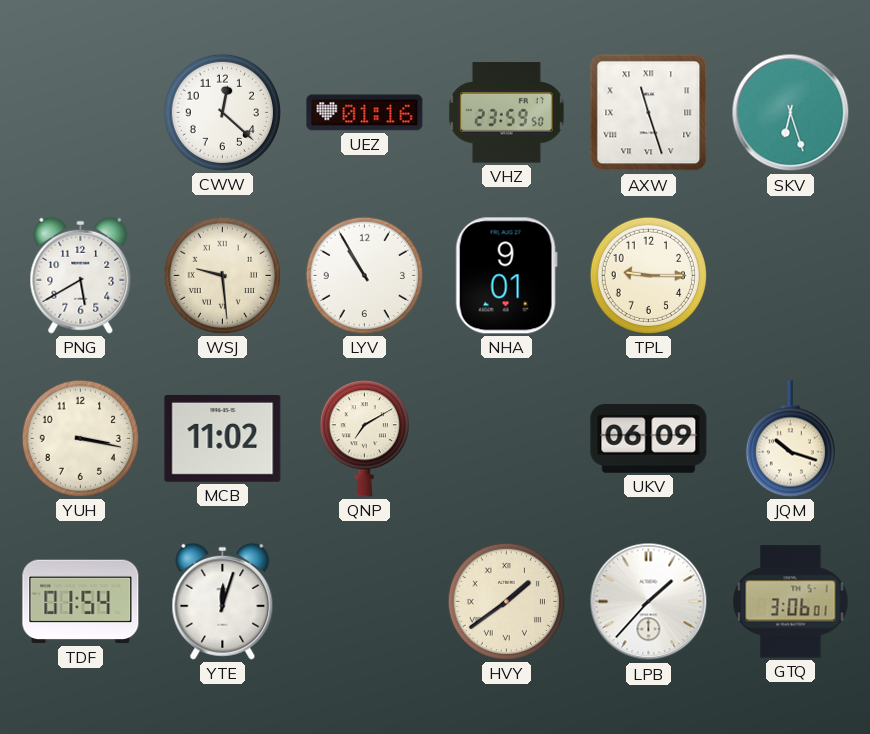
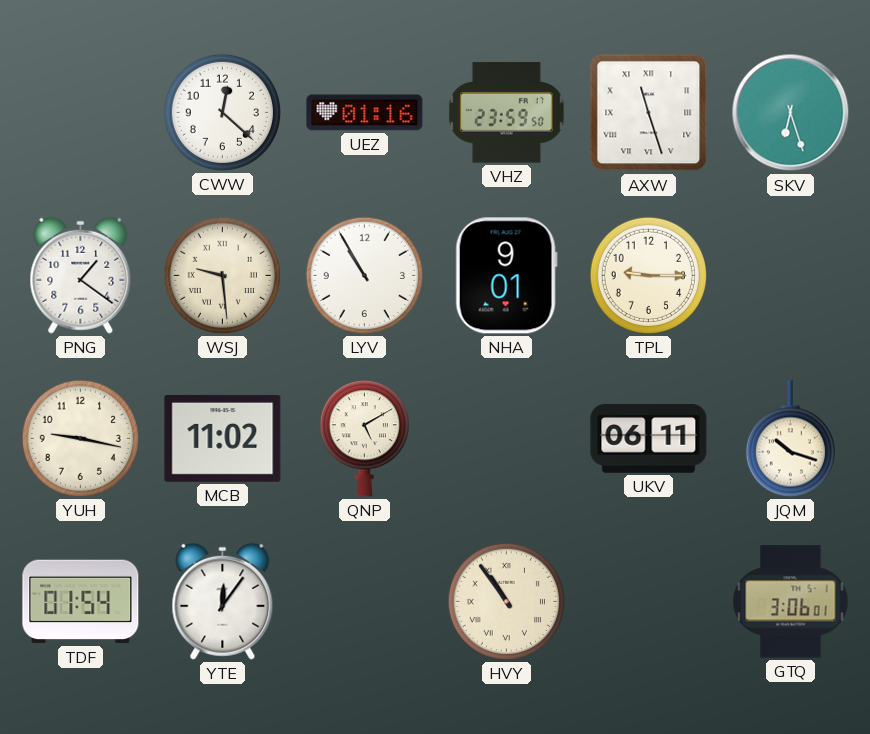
PNG: 5:40 -> 1:21
YUH: 3:17 -> 9:17
QNP: 7:10 -> 5:10
UKV: 06:09 -> 06:11
YTE: 12:03 -> 12:06
HVY: 1:39 -> 10:54
LPB: 1:37 -> none
